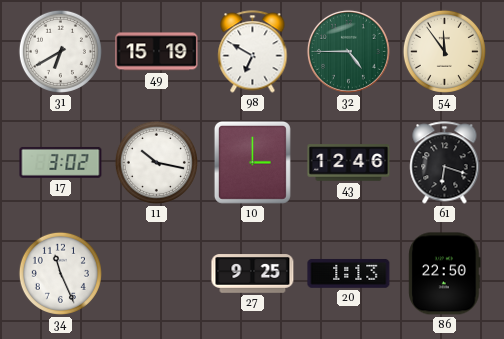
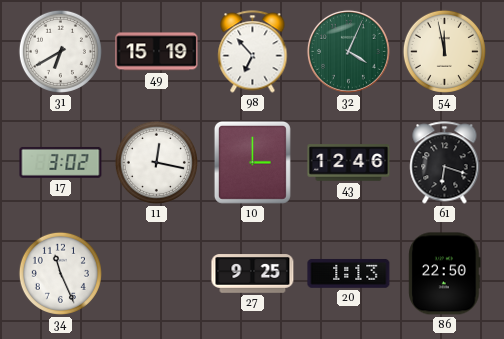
98: 6:50 -> 6:53
32: 4:45 -> 4:04
54: 11:54 -> 11:58
11: 10:17 -> 12:17
